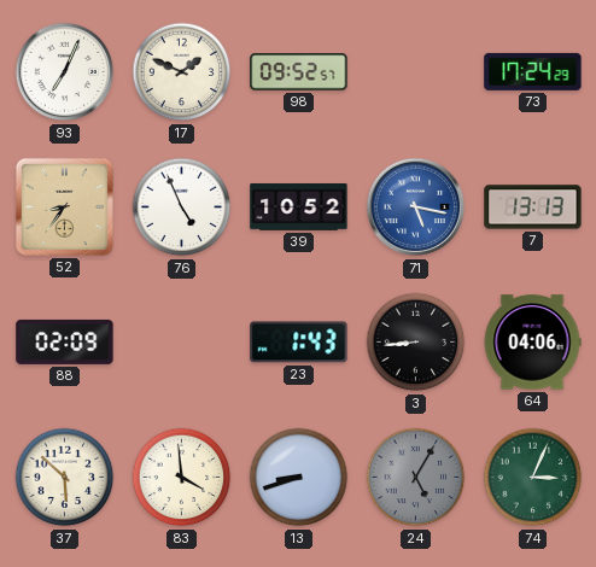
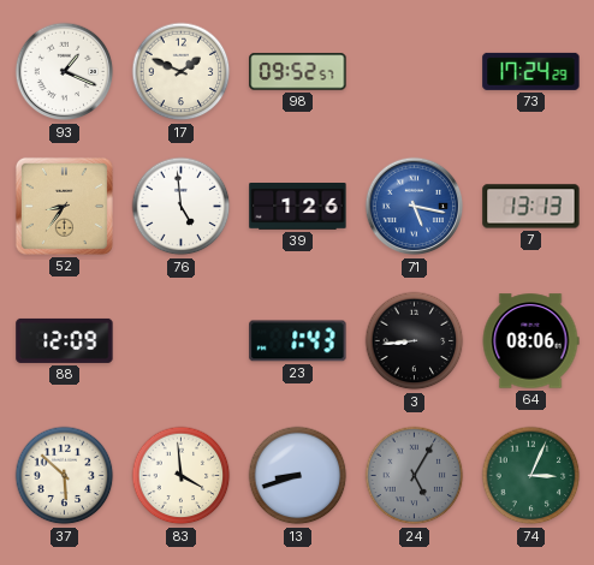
93: 7:04 -> 1:19
76: 4:56 -> 4:59
39: 10:52 -> 1:26
88: 02:09 -> 12:09
64: 04:06 -> 08:06
